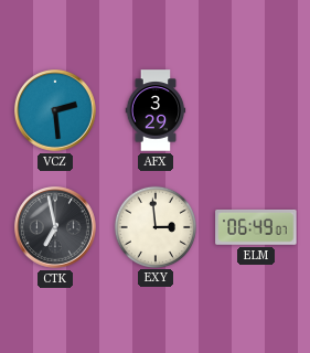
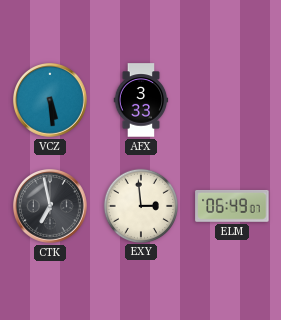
VCZ: 2:29 -> 5:29
AFX: 3:29 -> 3:33
